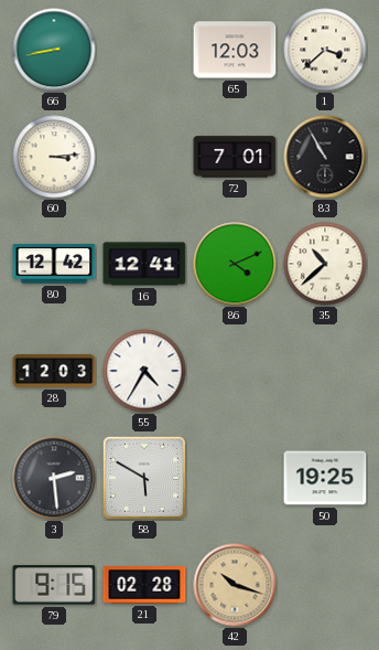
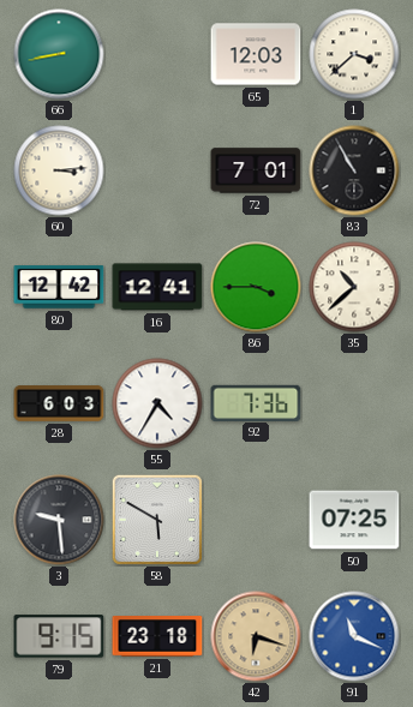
86: 4:11 -> 3:45
28: 12:03 -> 6:03
92: none -> 7:36
3: 2:29 -> 9:29
50: 19:25 -> 07:25
21: 02:28 -> 23:18
42: 10:18 -> 6:18
91: none -> 11:19
